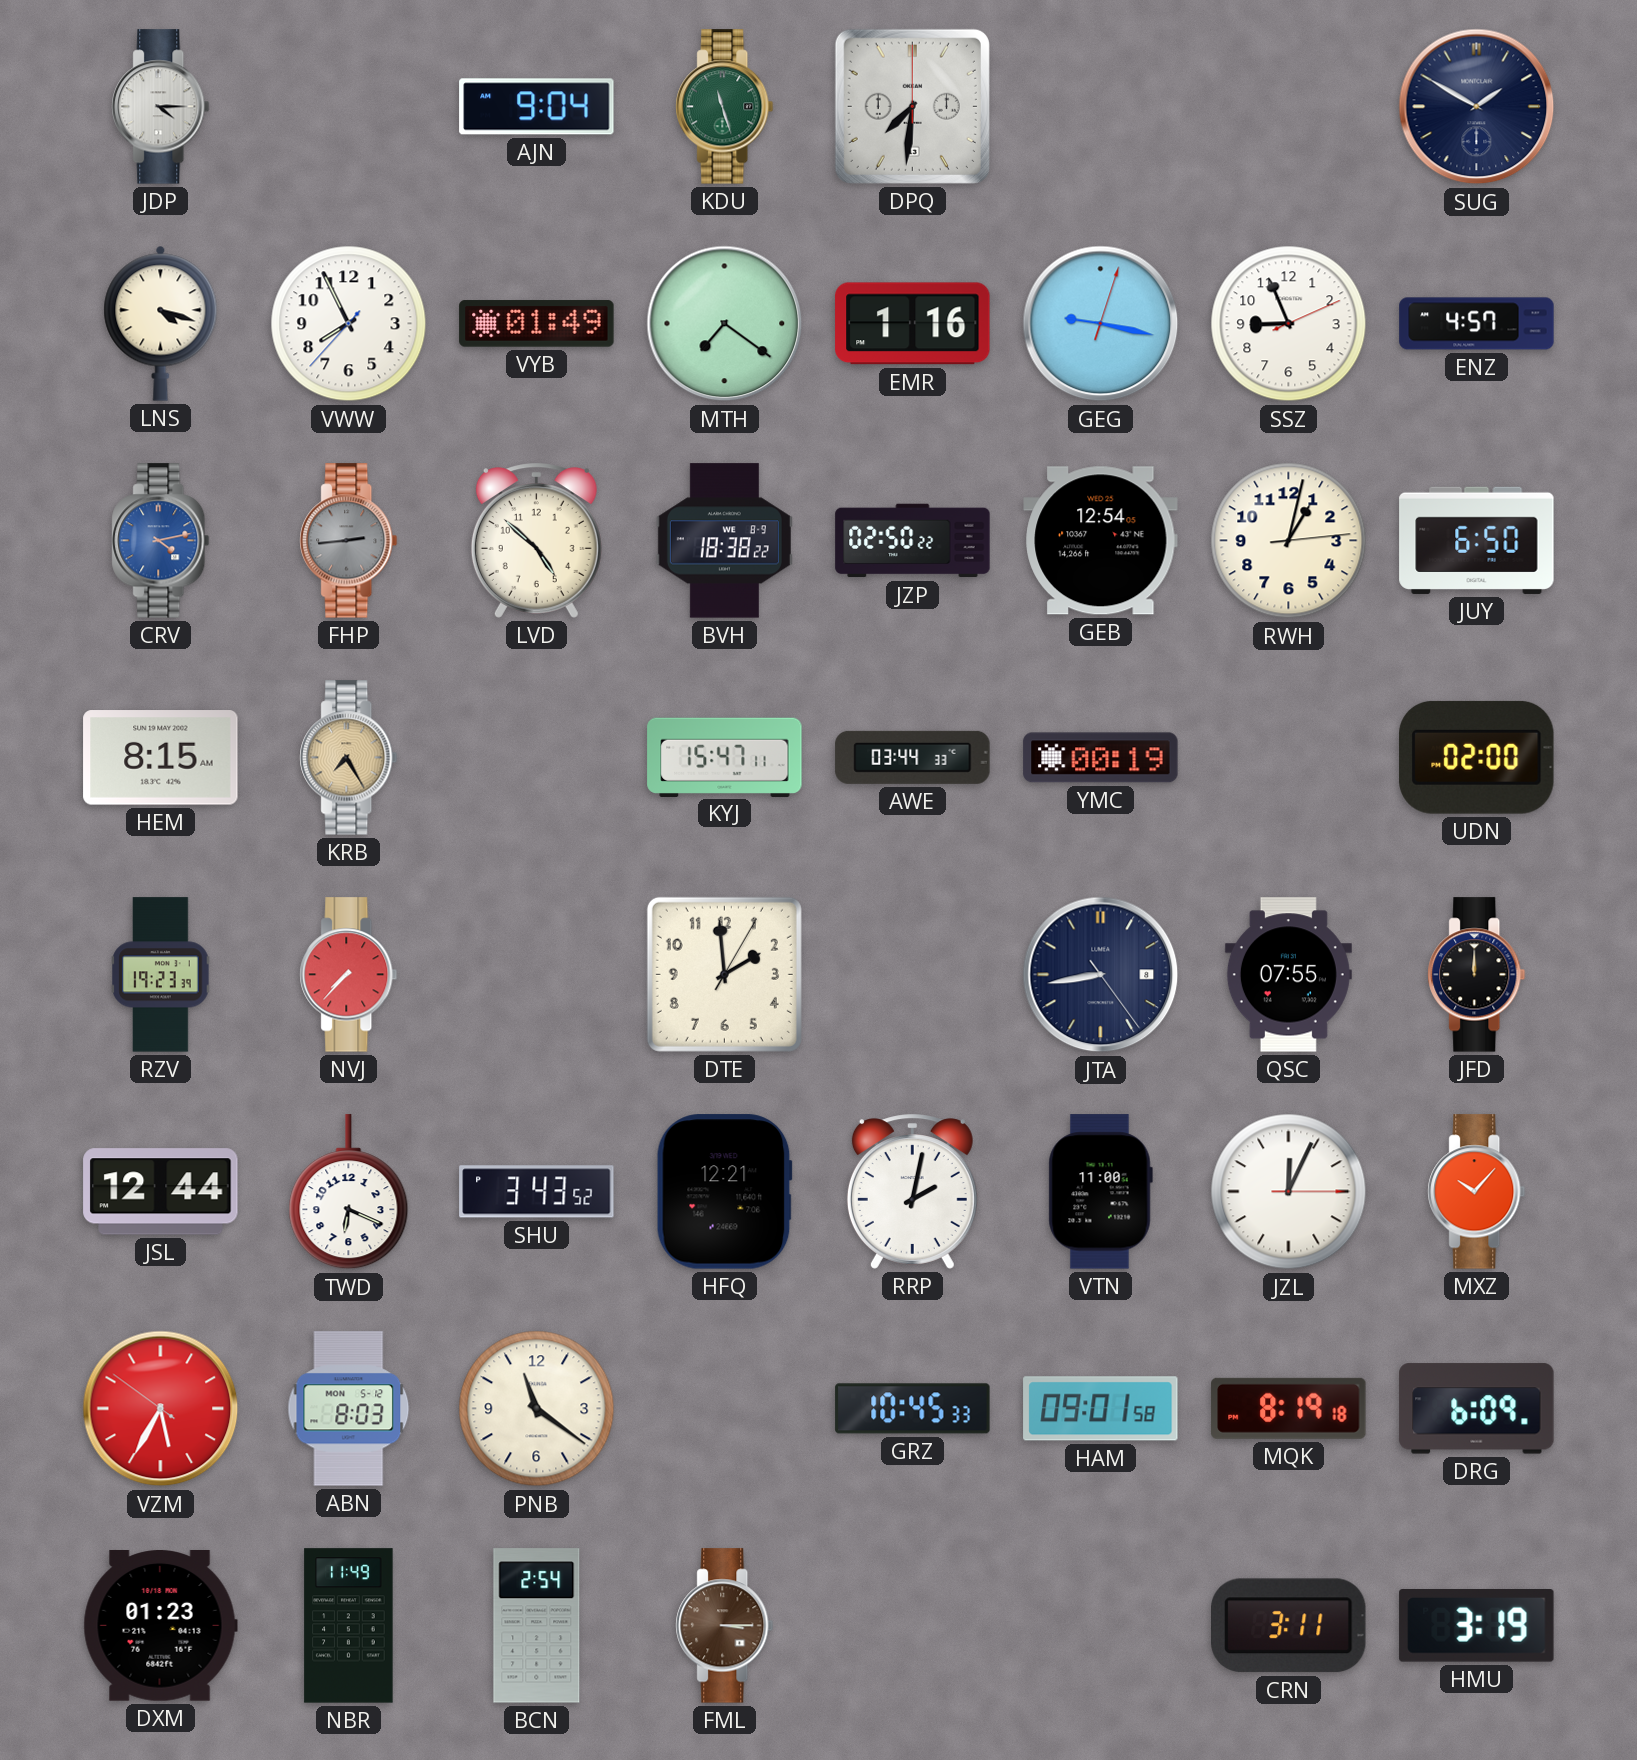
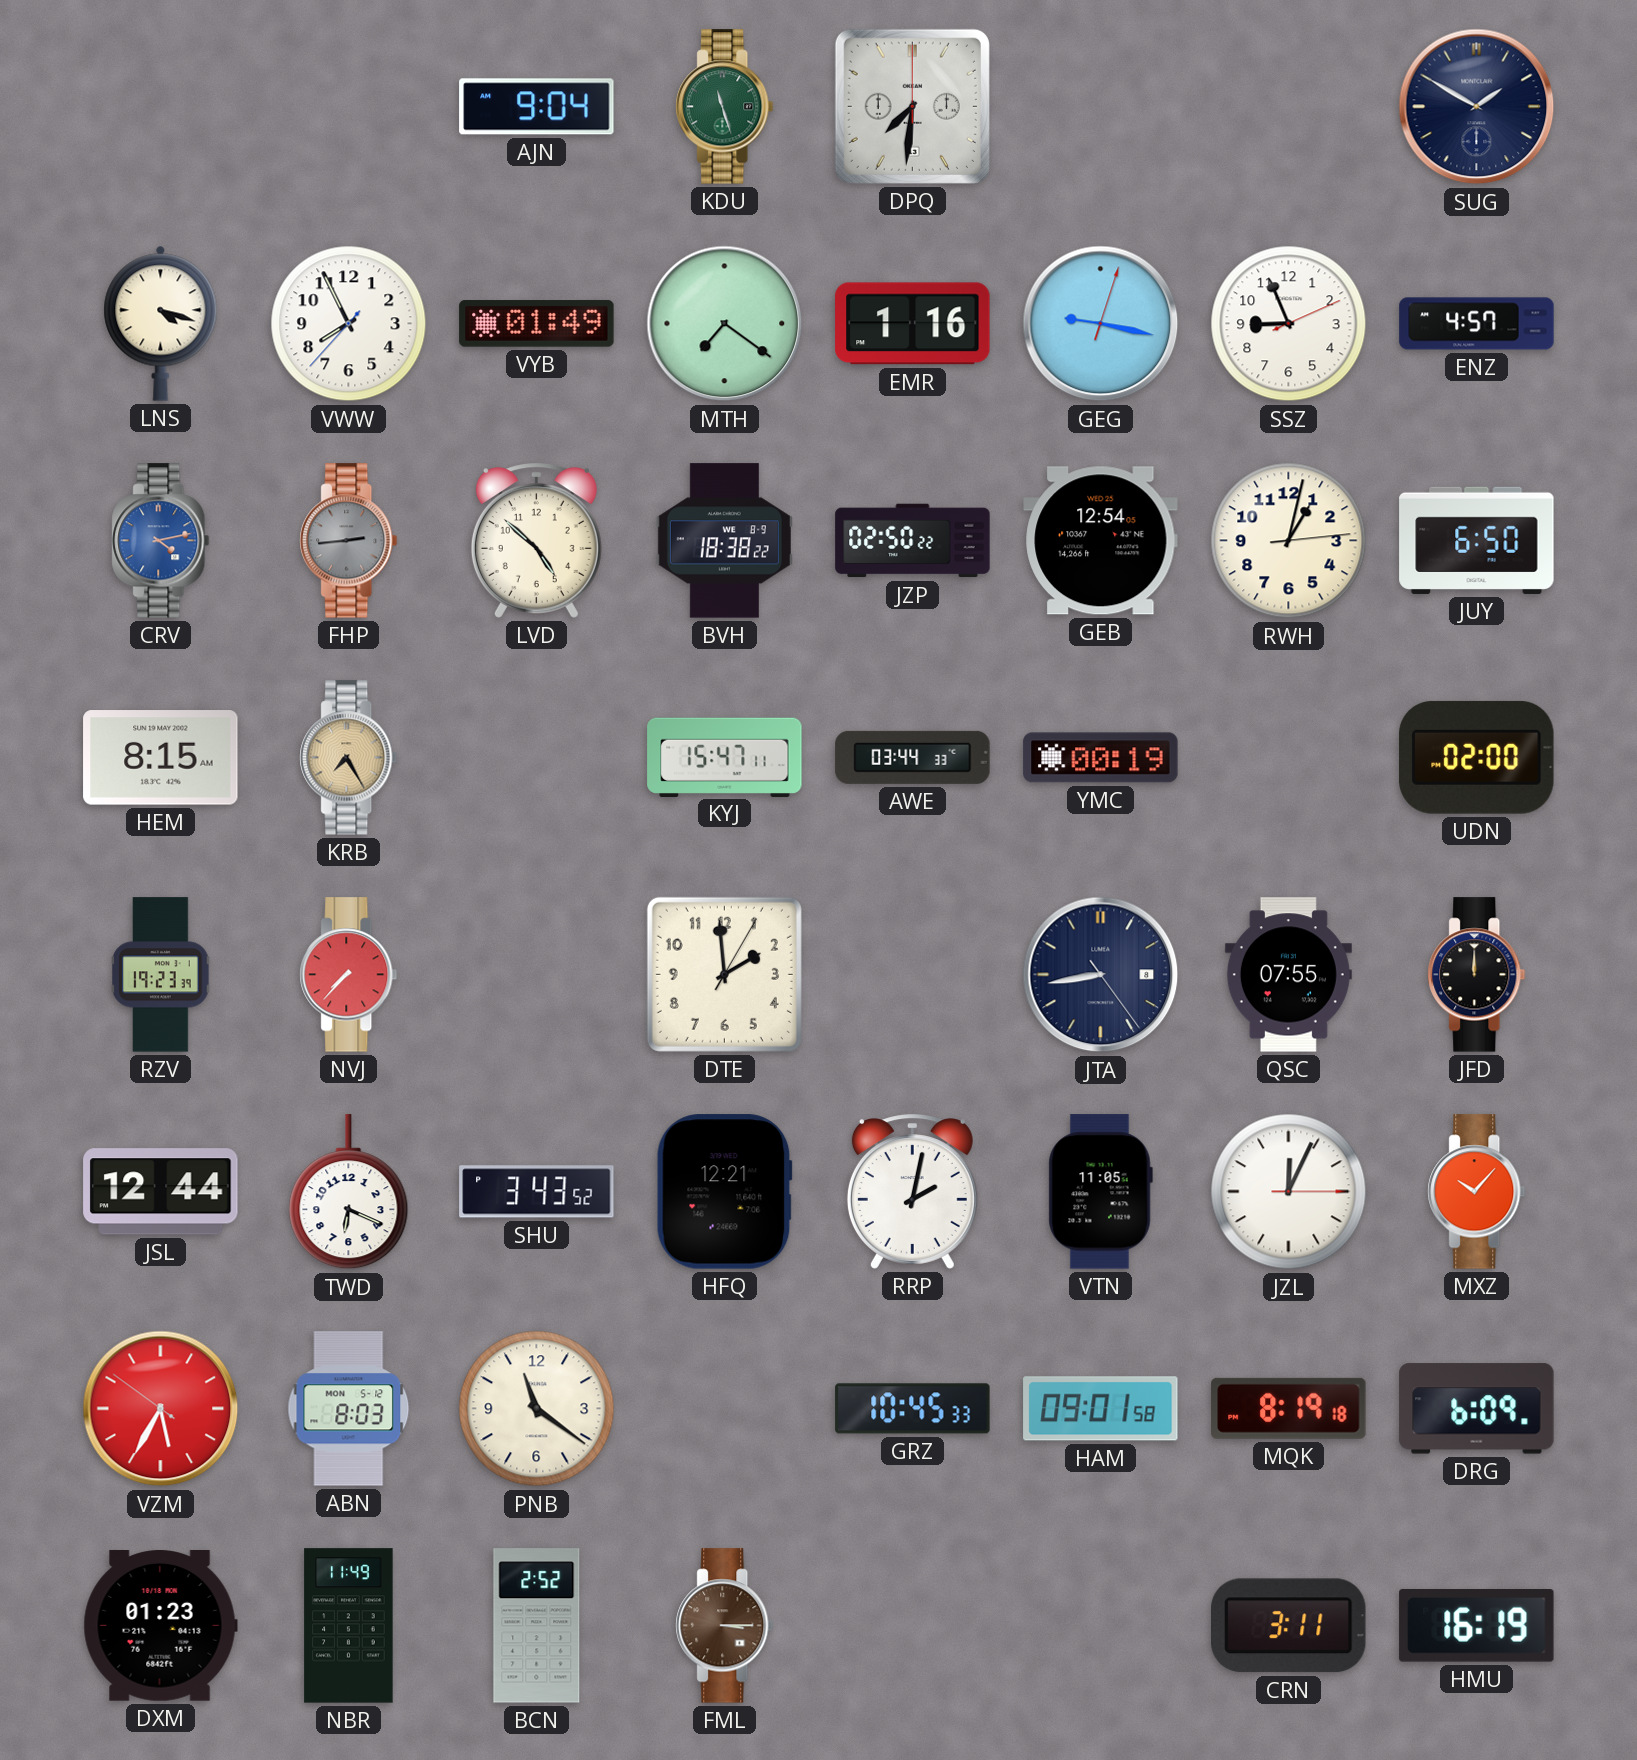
JDP: 4:15 -> none
VTN: 11:00 -> 11:05
BCN: 2:54 -> 2:52
HMU: 3:19 -> 16:19
